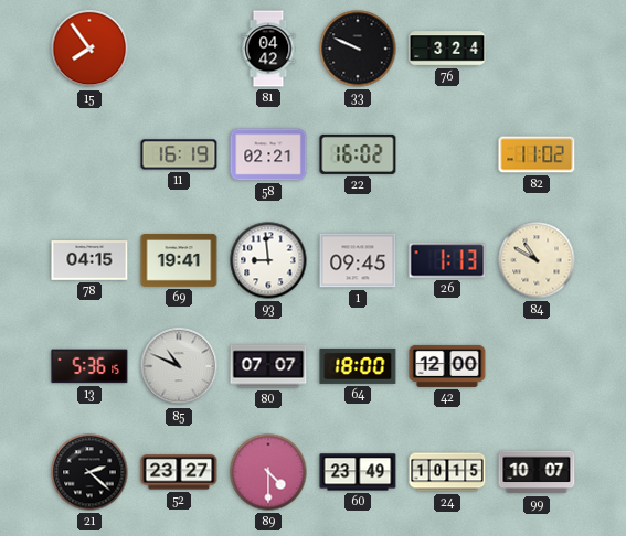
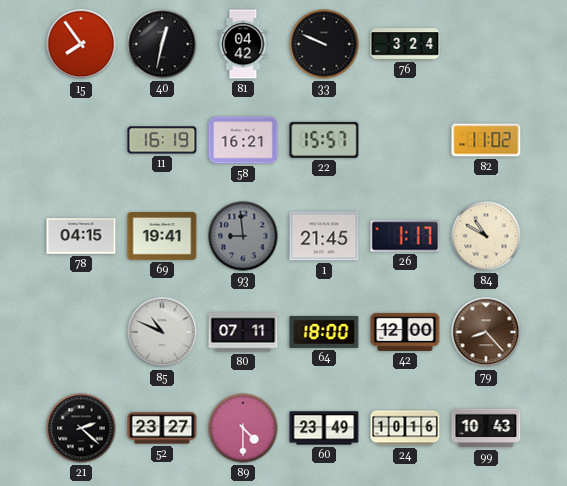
40: none -> 12:32
58: 02:21 -> 16:21
22: 16:02 -> 15:57
93 dial: white -> grey
1: 09:45 -> 21:45
26: 1:13 -> 1:17
13: 5:36 -> none
80: 07:07 -> 07:11
79: none -> 8:23
24: 10:15 -> 10:16
99: 10:07 -> 10:43
